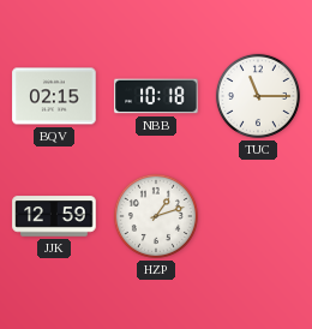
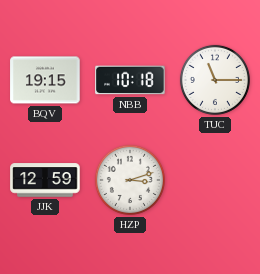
BQV: 02:15 -> 19:15
HZP: 1:12 -> 3:12
